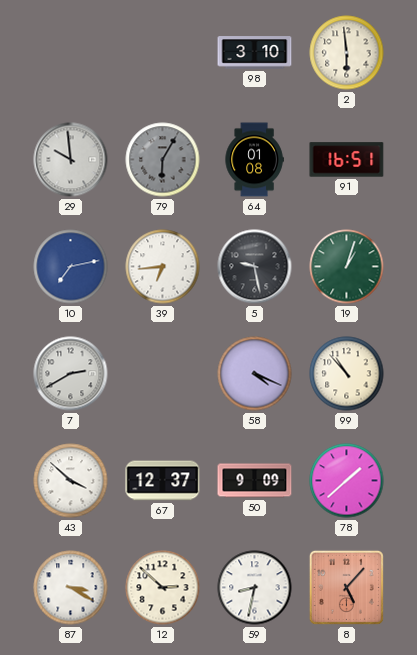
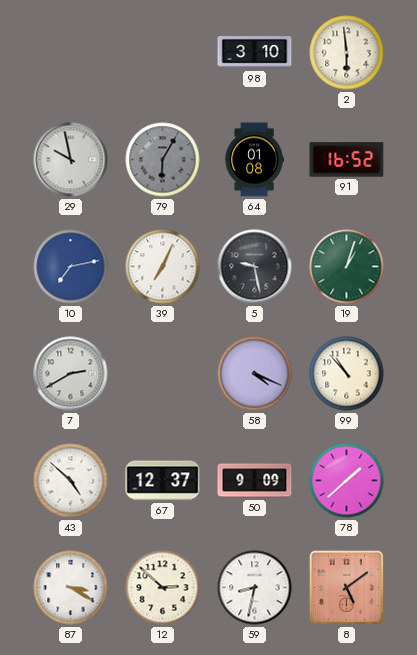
29: 9:59 -> 9:58
91: 16:51 -> 16:52
39: 6:44 -> 7:04
43: 3:52 -> 4:52
8: 5:07 -> 5:09
